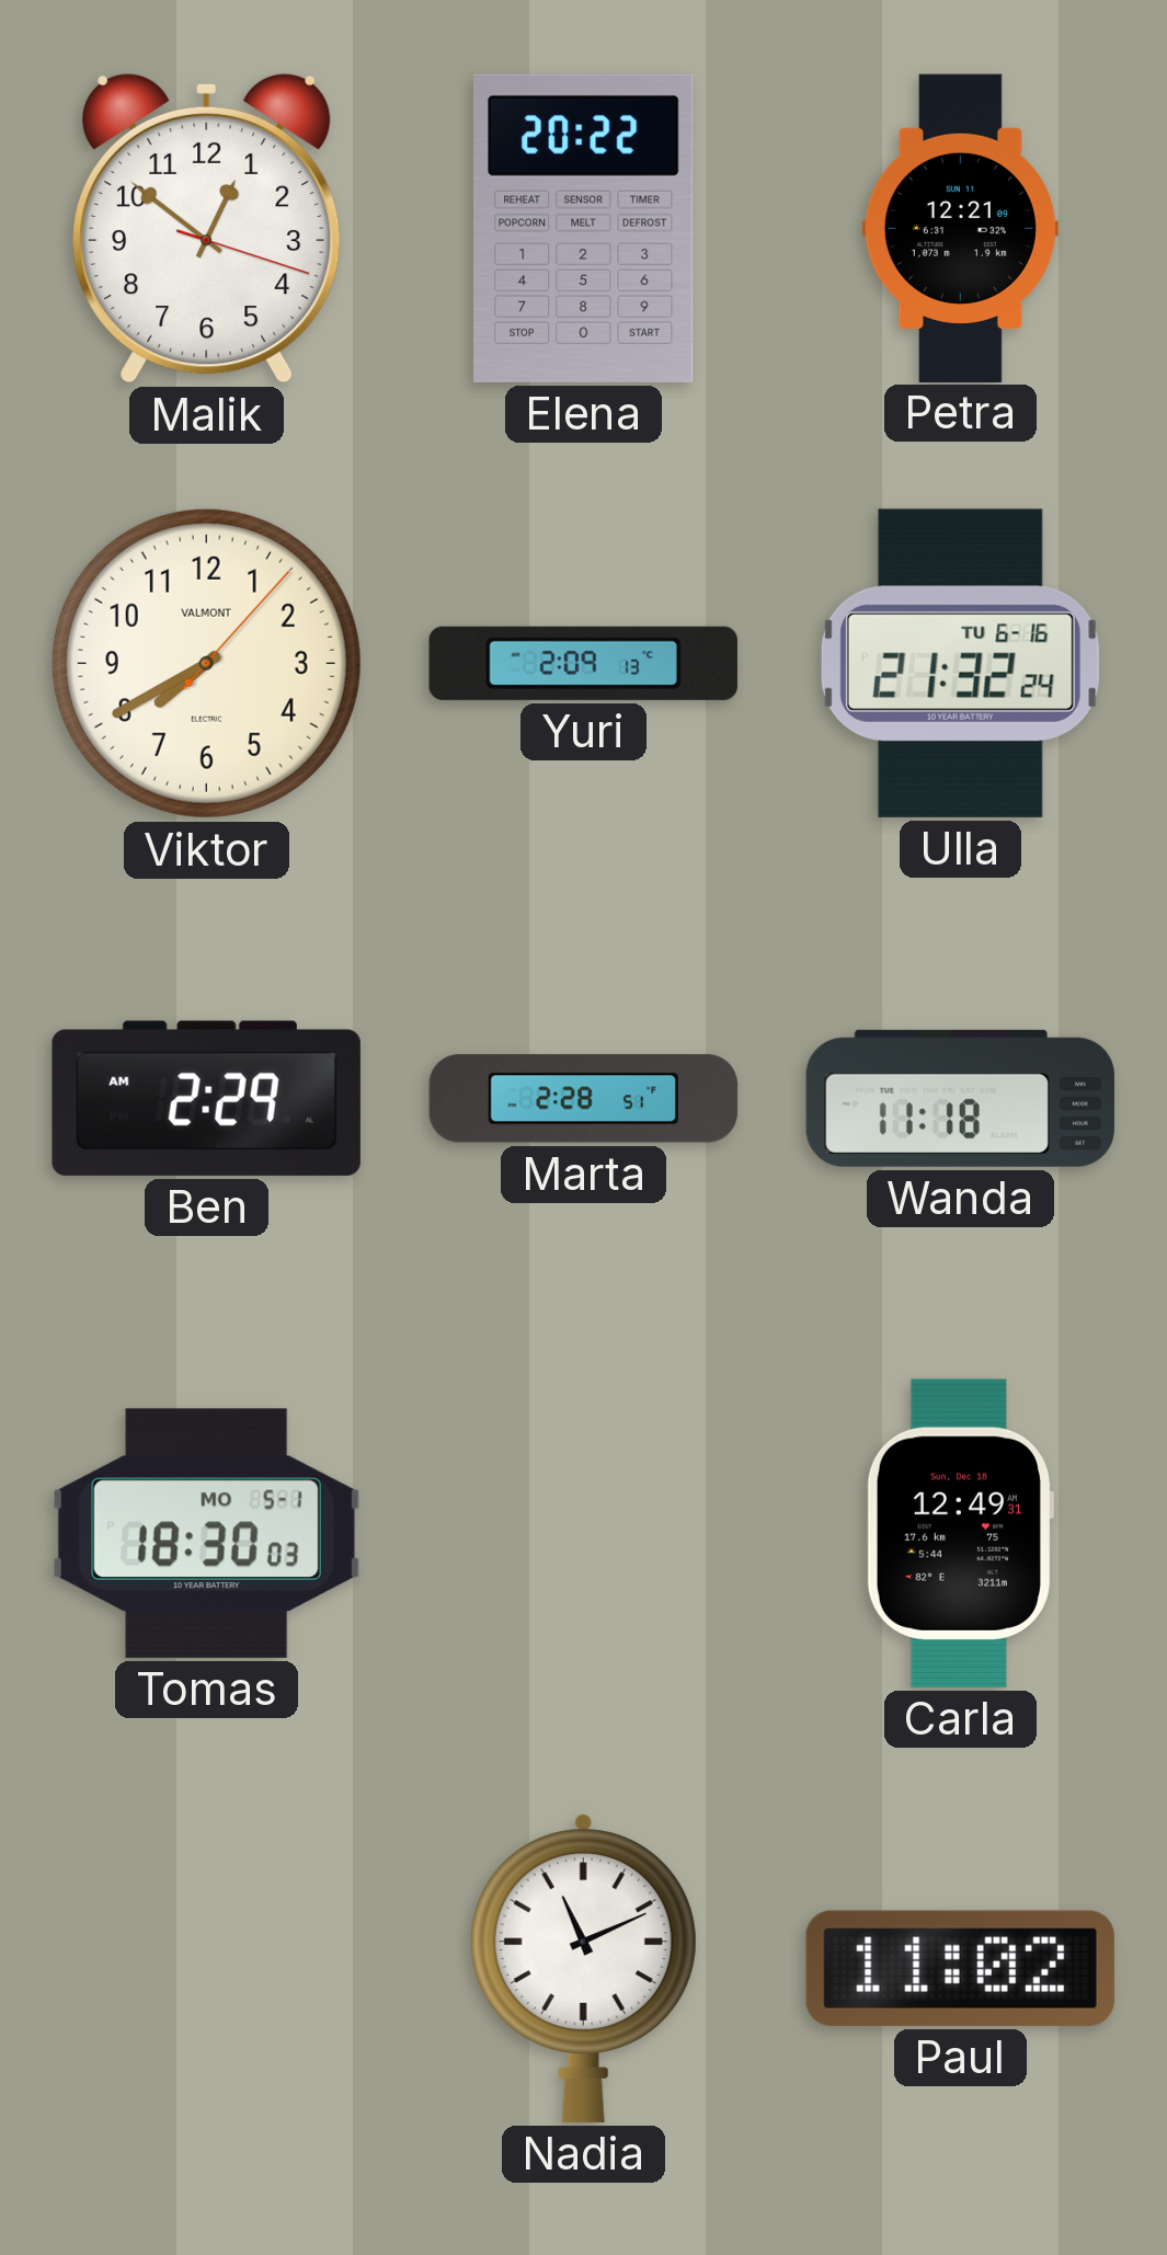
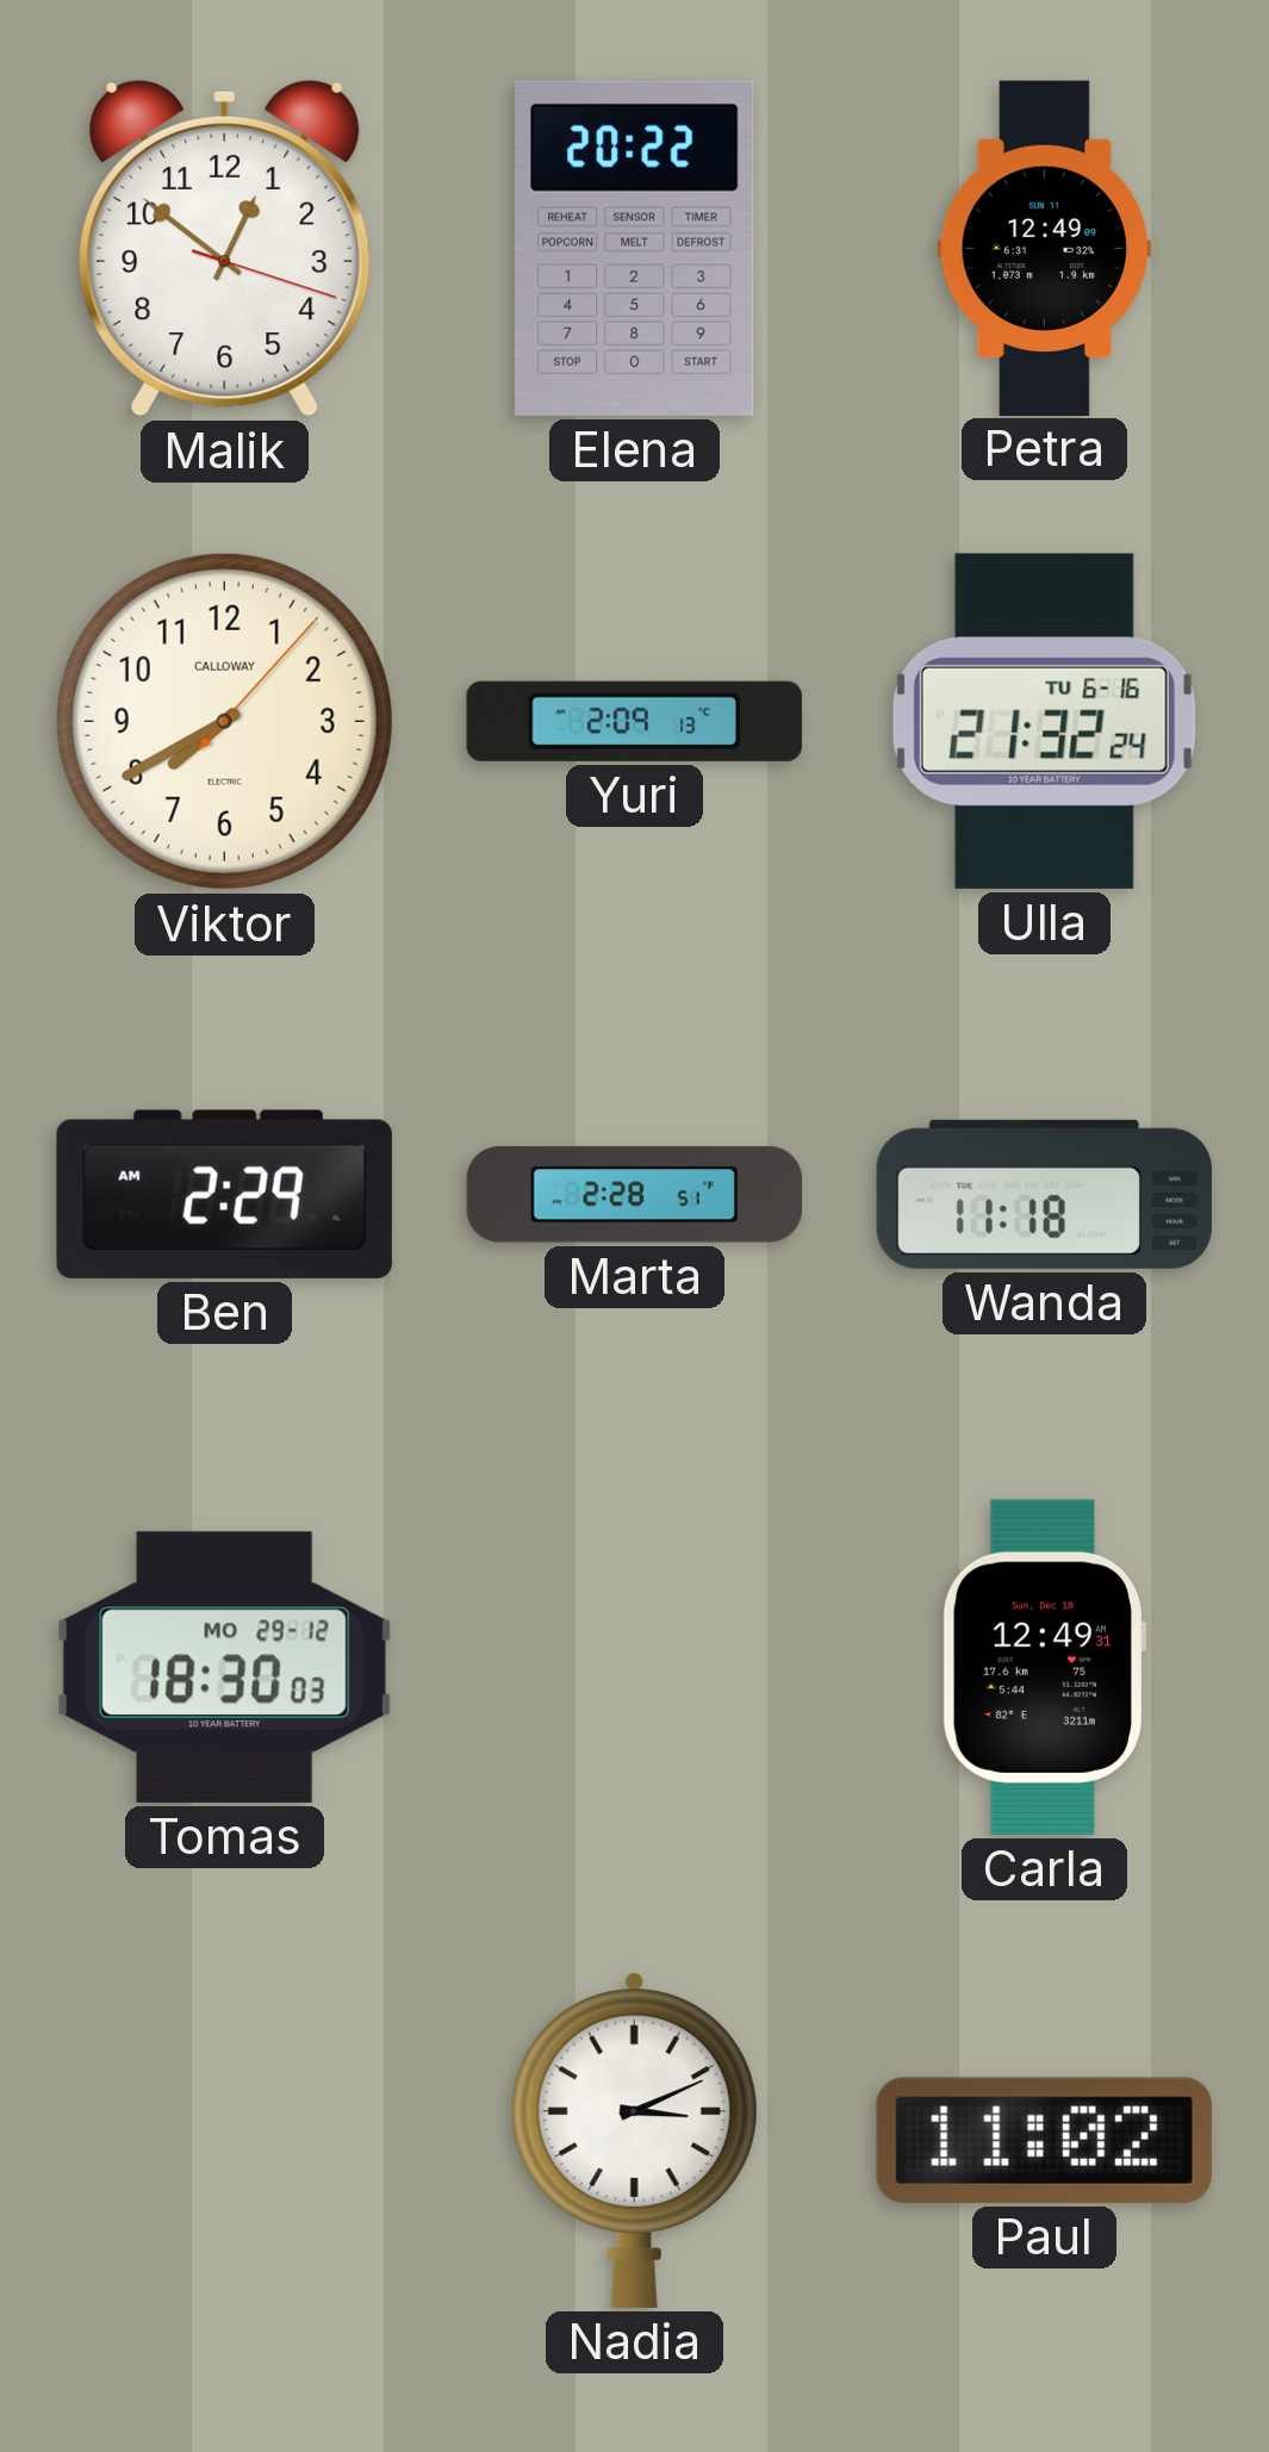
Petra: 12:21 -> 12:49
Viktor brand: VALMONT -> CALLOWAY
Tomas date: MO 5-1 -> MO 29-12
Nadia: 11:11 -> 3:11
